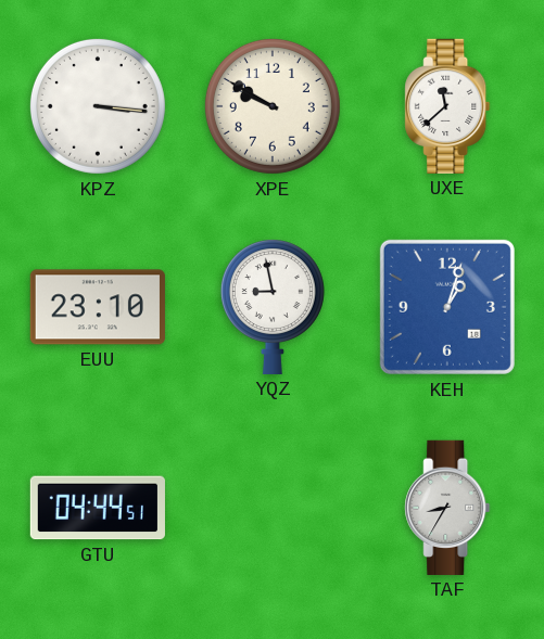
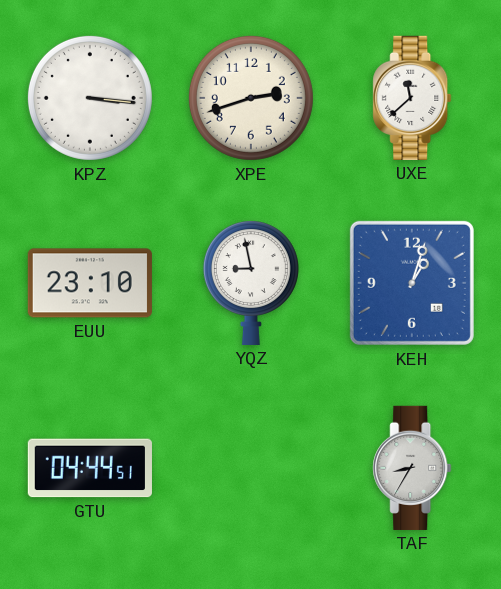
XPE: 9:50 -> 2:42
